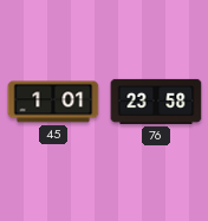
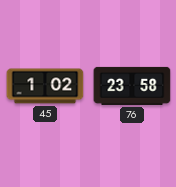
45: 1:01 -> 1:02
